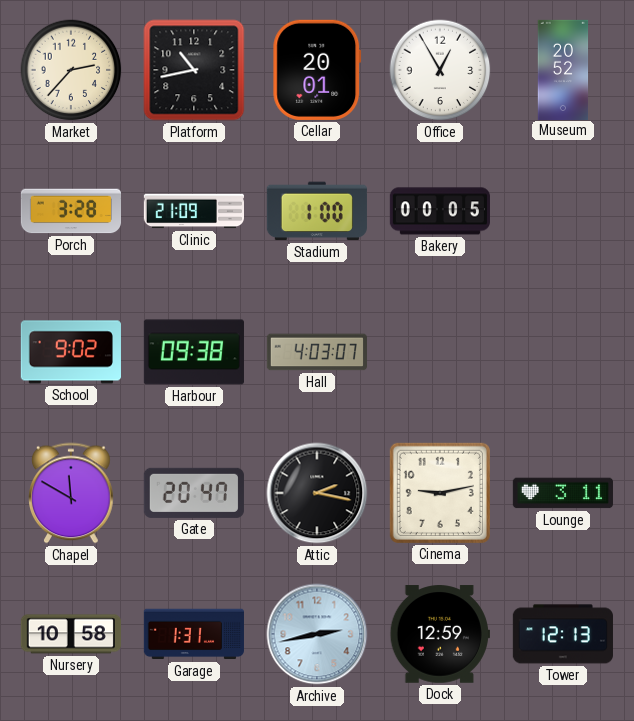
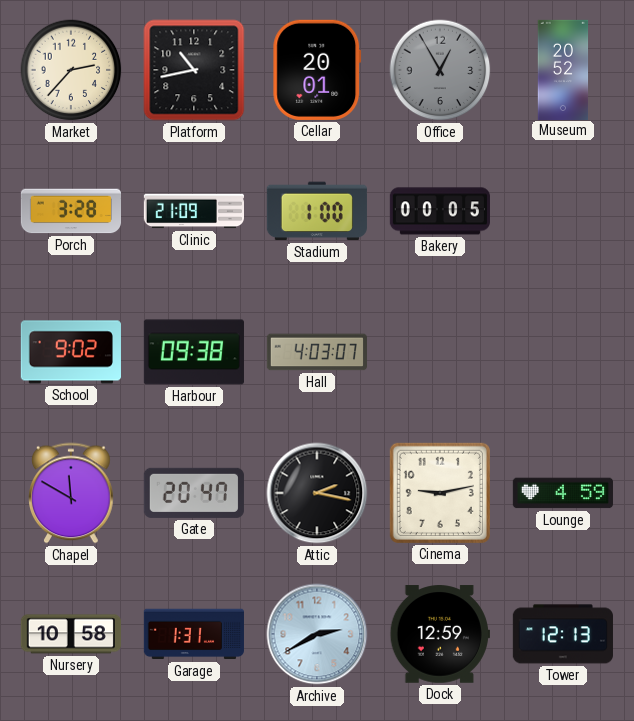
Office dial: white -> grey
Lounge: 3:11 -> 4:59
Archive: 2:43 -> 2:40
